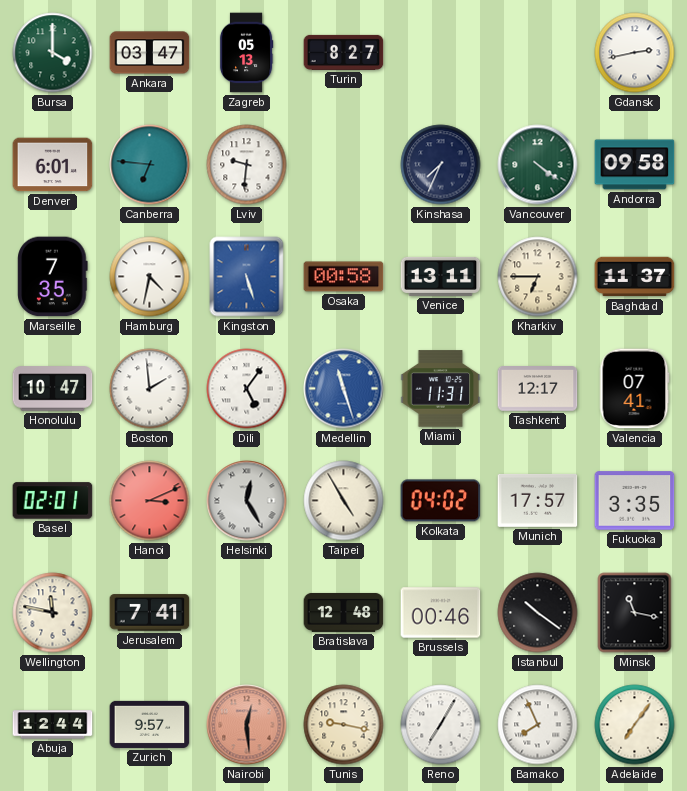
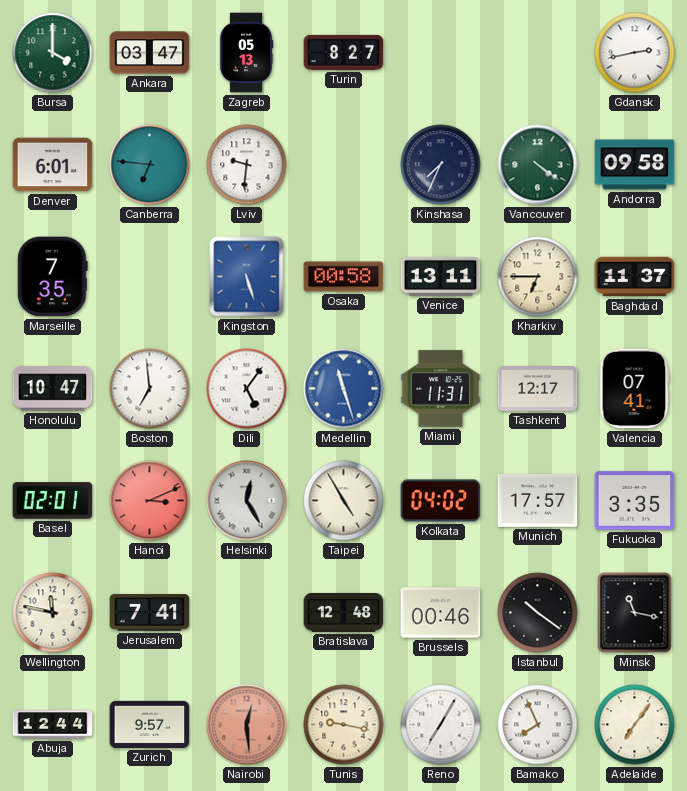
Hamburg: 4:32 -> none
Boston: 1:59 -> 6:59
